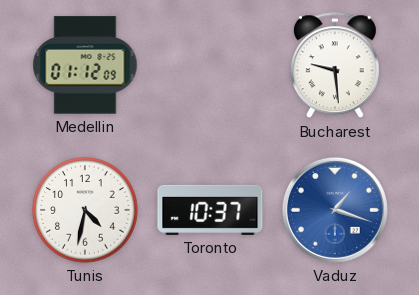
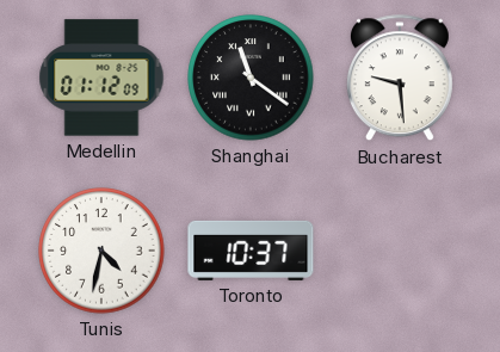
Shanghai: none -> 11:21
Vaduz: 1:18 -> none
